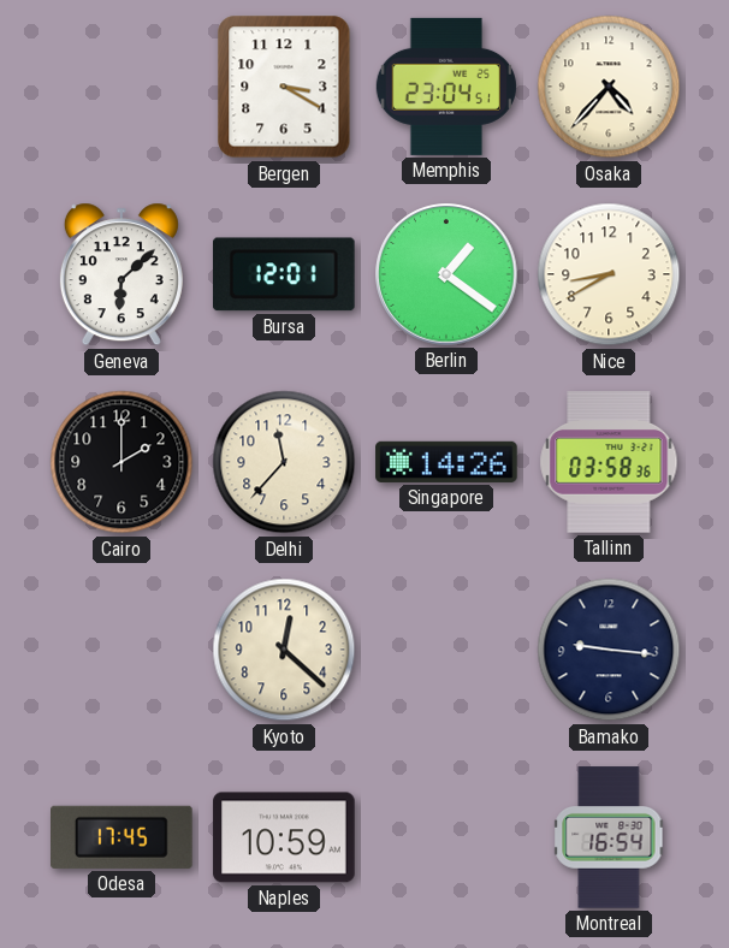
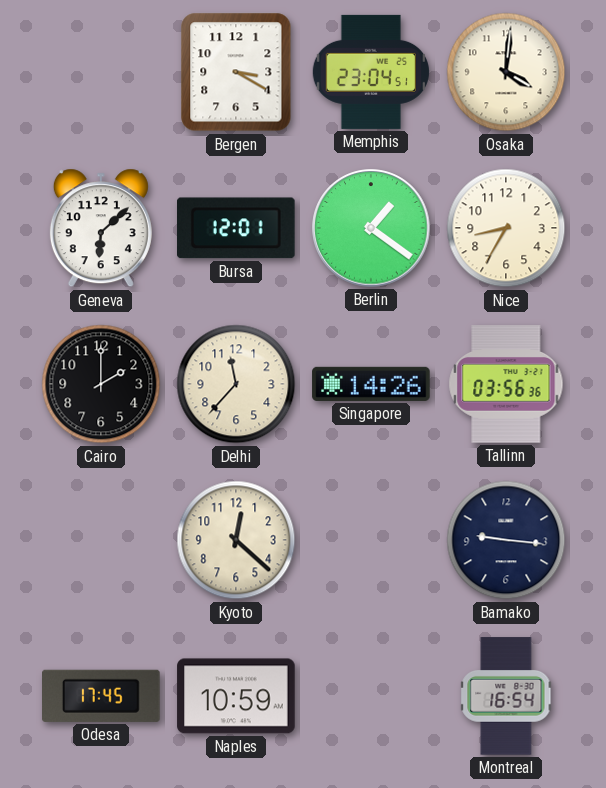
Osaka: 4:37 -> 4:01
Nice: 8:40 -> 8:35
Tallinn: 03:58 -> 03:56
